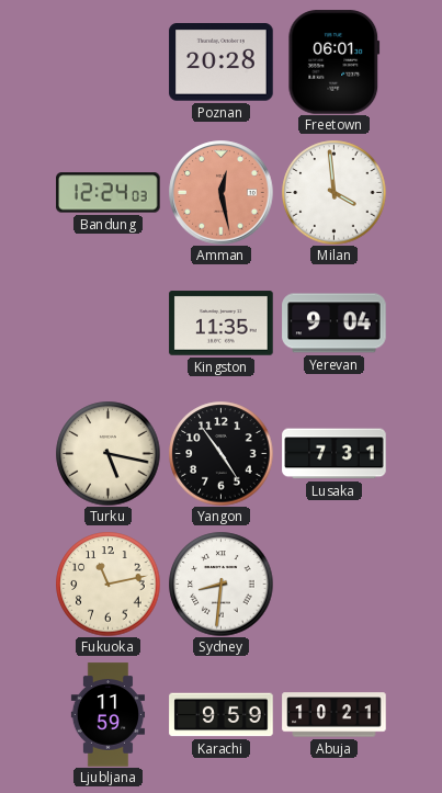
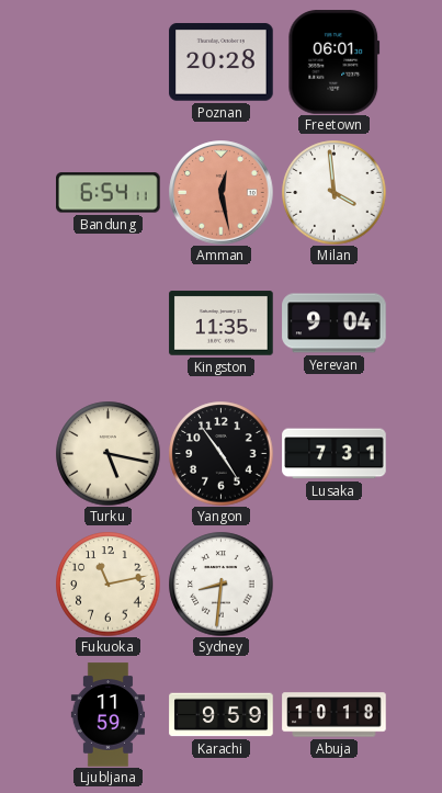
Bandung: 12:24 -> 6:54
Abuja: 10:21 -> 10:18
